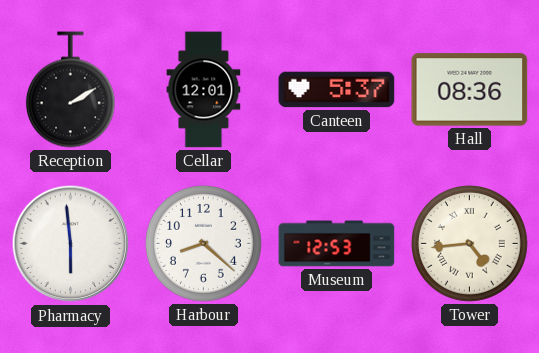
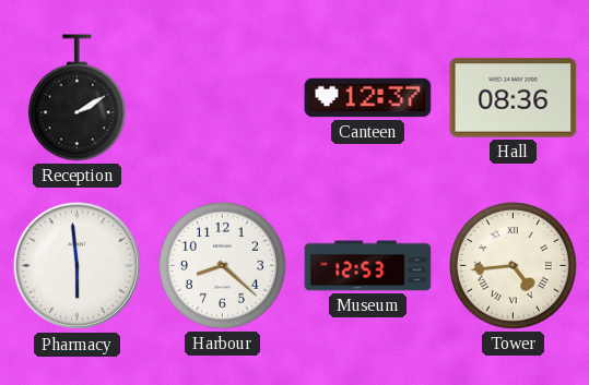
Cellar: 12:01 -> none
Canteen: 5:37 -> 12:37
